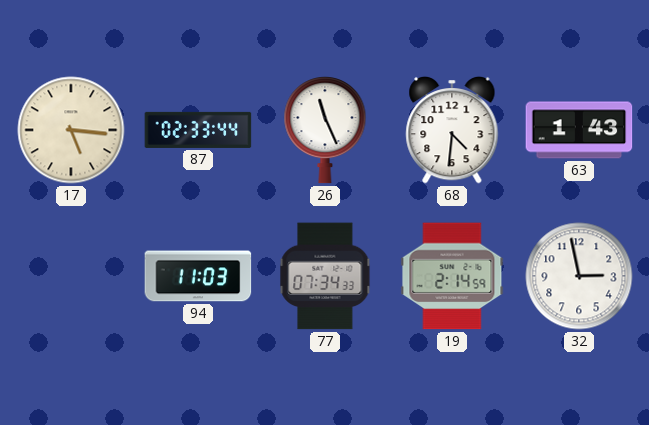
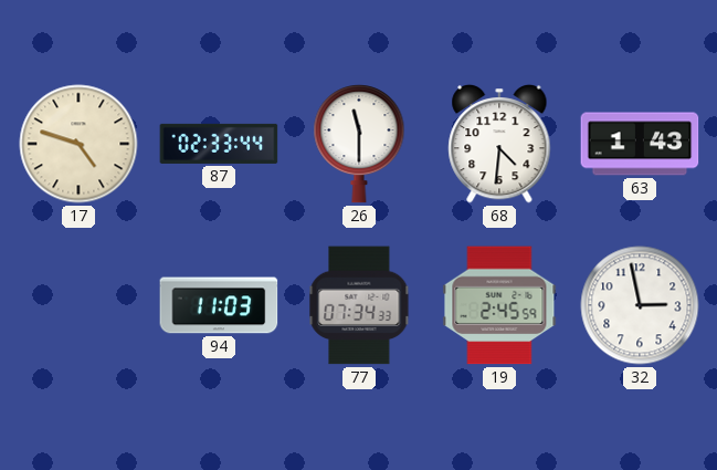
17: 5:16 -> 4:48
26: 11:26 -> 11:30
19: 2:14 -> 2:45
